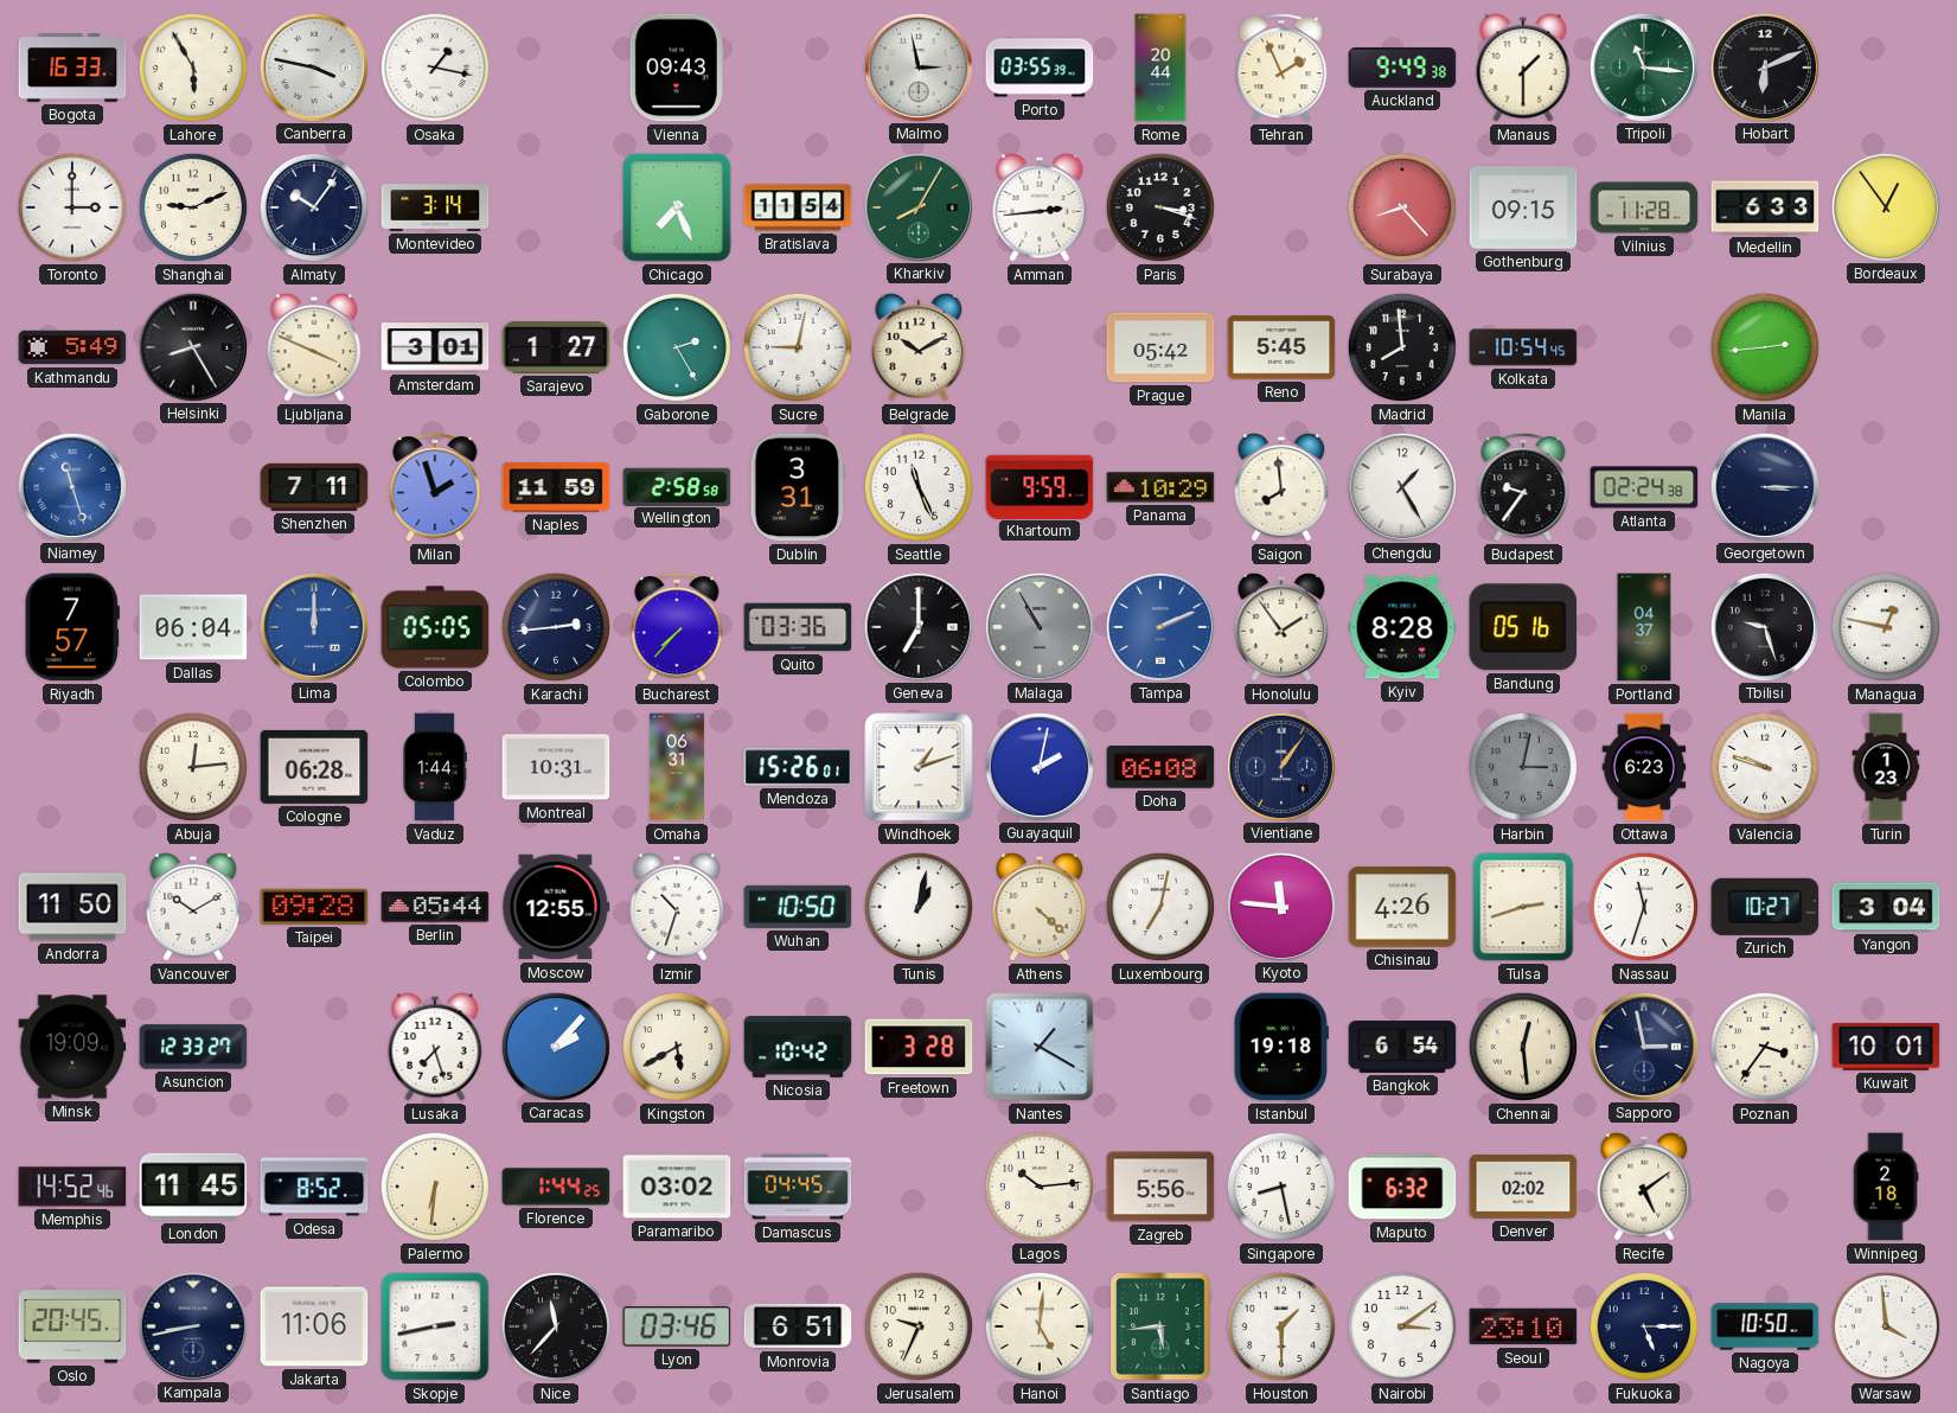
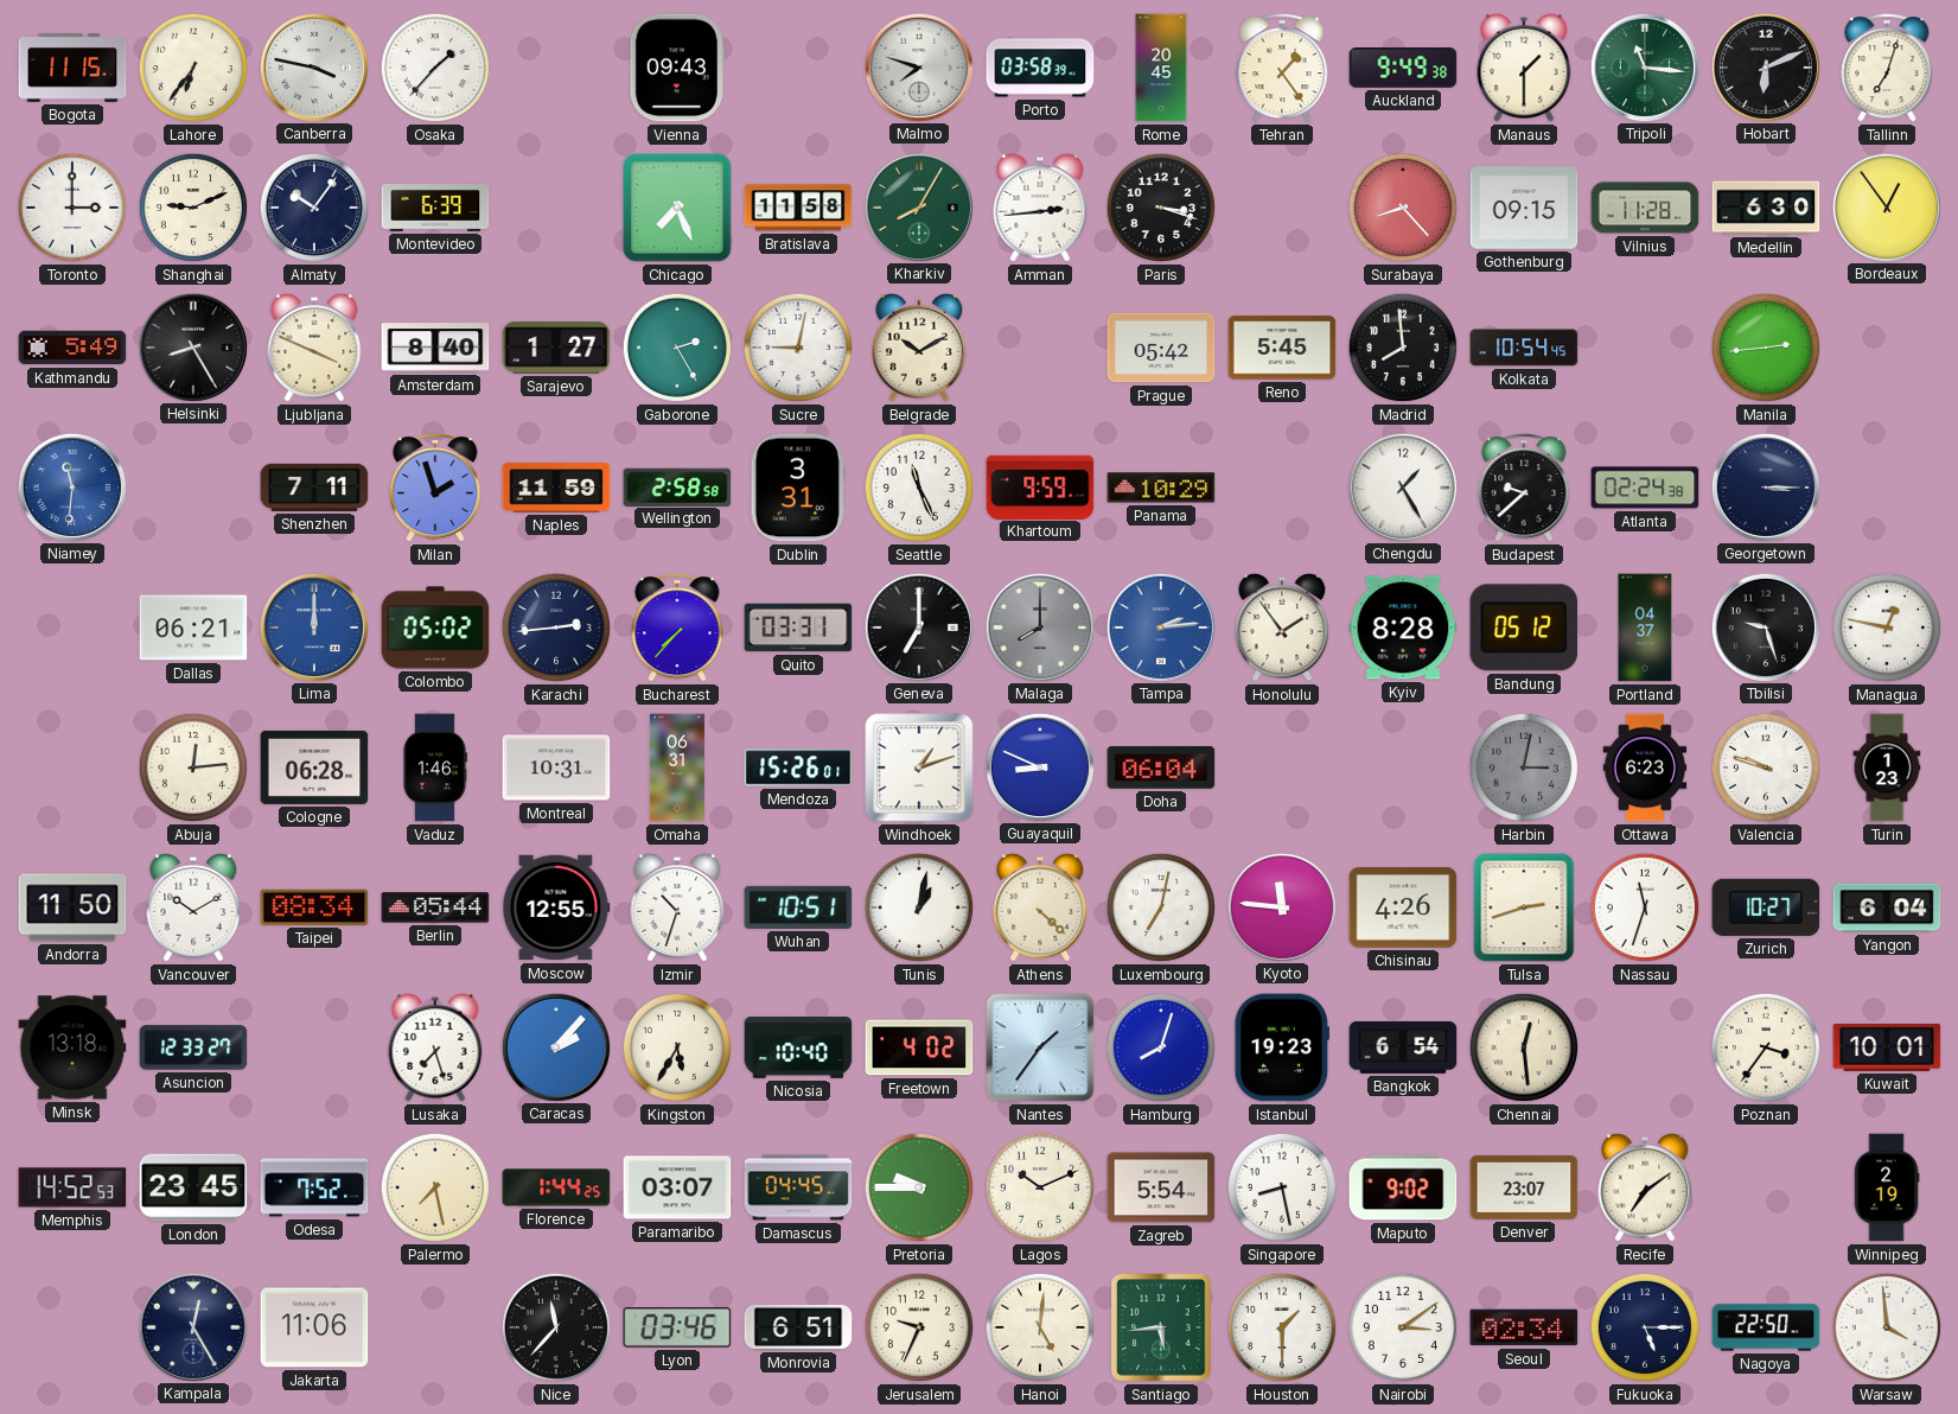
Bogota: 16:33 -> 11:15
Lahore: 5:55 -> 6:36
Osaka: 1:17 -> 1:37
Malmo: 2:58 -> 7:48
Porto: 03:55 -> 03:58
Rome: 20:44 -> 20:45
Tehran: 1:56 -> 1:24
Tallinn: none -> 7:03
Montevideo: 3:14 -> 6:39
Bratislava: 11:54 -> 11:58
Medellin: 6:33 -> 6:30
Amsterdam: 3:01 -> 8:40
Niamey: 11:27 -> 11:31
Saigon: 7:59 -> none
Budapest: 9:36 -> 9:38
Riyadh: 7:57 -> none
Dallas: 06:04 -> 06:21
Colombo: 05:05 -> 05:02
Quito: 03:36 -> 03:31
Malaga: 10:55 -> 8:00
Tampa: 2:11 -> 2:14
Bandung: 05:16 -> 05:12
Vaduz: 1:44 -> 1:46
Guayaquil: 2:02 -> 8:49
Doha: 06:08 -> 06:04
Vientiane: 1:06 -> none
Taipei: 09:28 -> 08:34
Wuhan: 10:50 -> 10:51
Yangon: 3:04 -> 6:04
Minsk: 19:09 -> 13:18
Kingston: 5:40 -> 5:35
Nicosia: 10:42 -> 10:40
Freetown: 3:28 -> 4:02
Nantes: 1:20 -> 1:36
Hamburg: none -> 8:03
Istanbul: 19:18 -> 19:23
Sapporo: 2:58 -> none
Memphis: 14:52:46 -> 14:52:53
London: 11:45 -> 23:45
Odesa: 8:52 -> 7:52
Palermo: 6:31 -> 7:28
Paramaribo: 03:02 -> 03:07
Pretoria: none -> 9:45
Lagos: 10:14 -> 10:11
Zagreb: 5:56 -> 5:54
Maputo: 6:32 -> 9:02
Denver: 02:02 -> 23:07
Recife: 5:09 -> 7:09
Winnipeg: 2:18 -> 2:19
Oslo: 20:45 -> none
Kampala: 8:43 -> 12:25
Skopje: 2:43 -> none
Seoul: 23:10 -> 02:34
Nagoya: 10:50 -> 22:50
